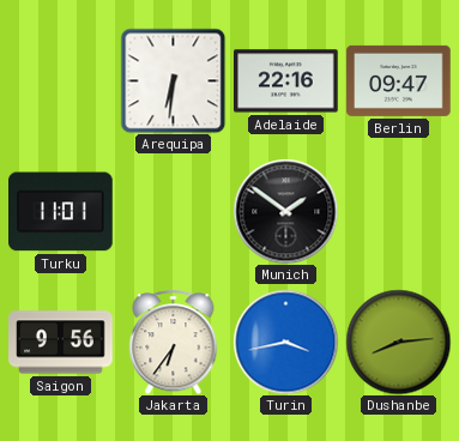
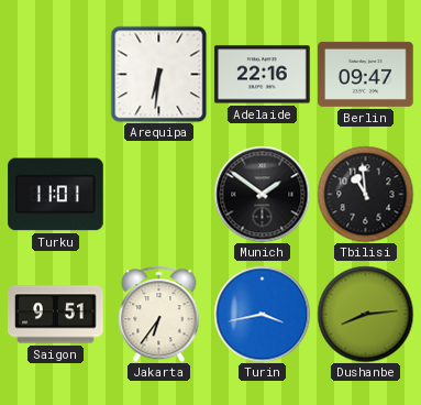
Tbilisi: none -> 10:59
Saigon: 9:56 -> 9:51
